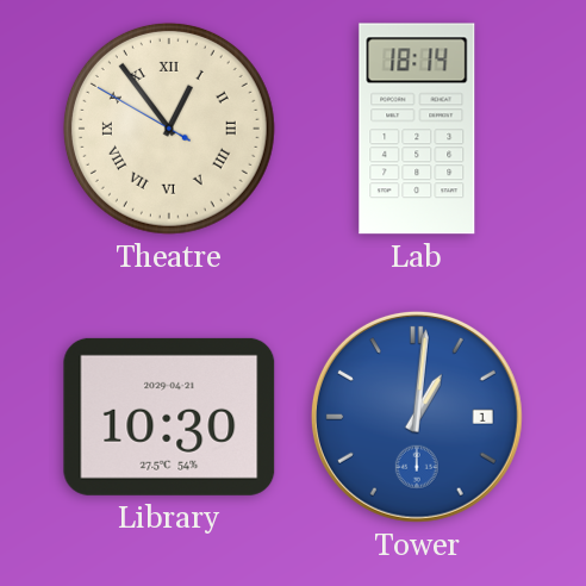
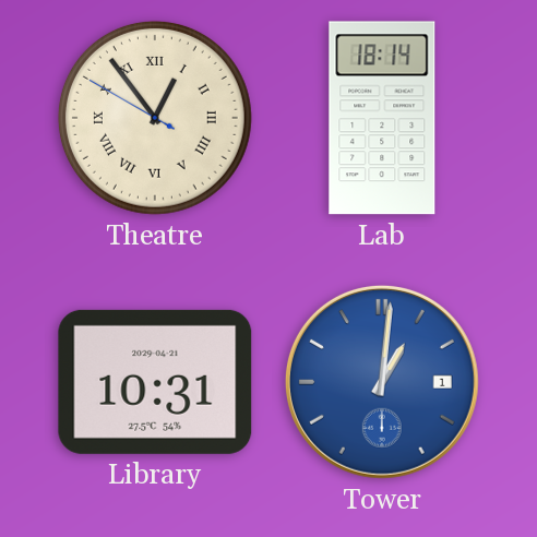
Library: 10:30 -> 10:31
